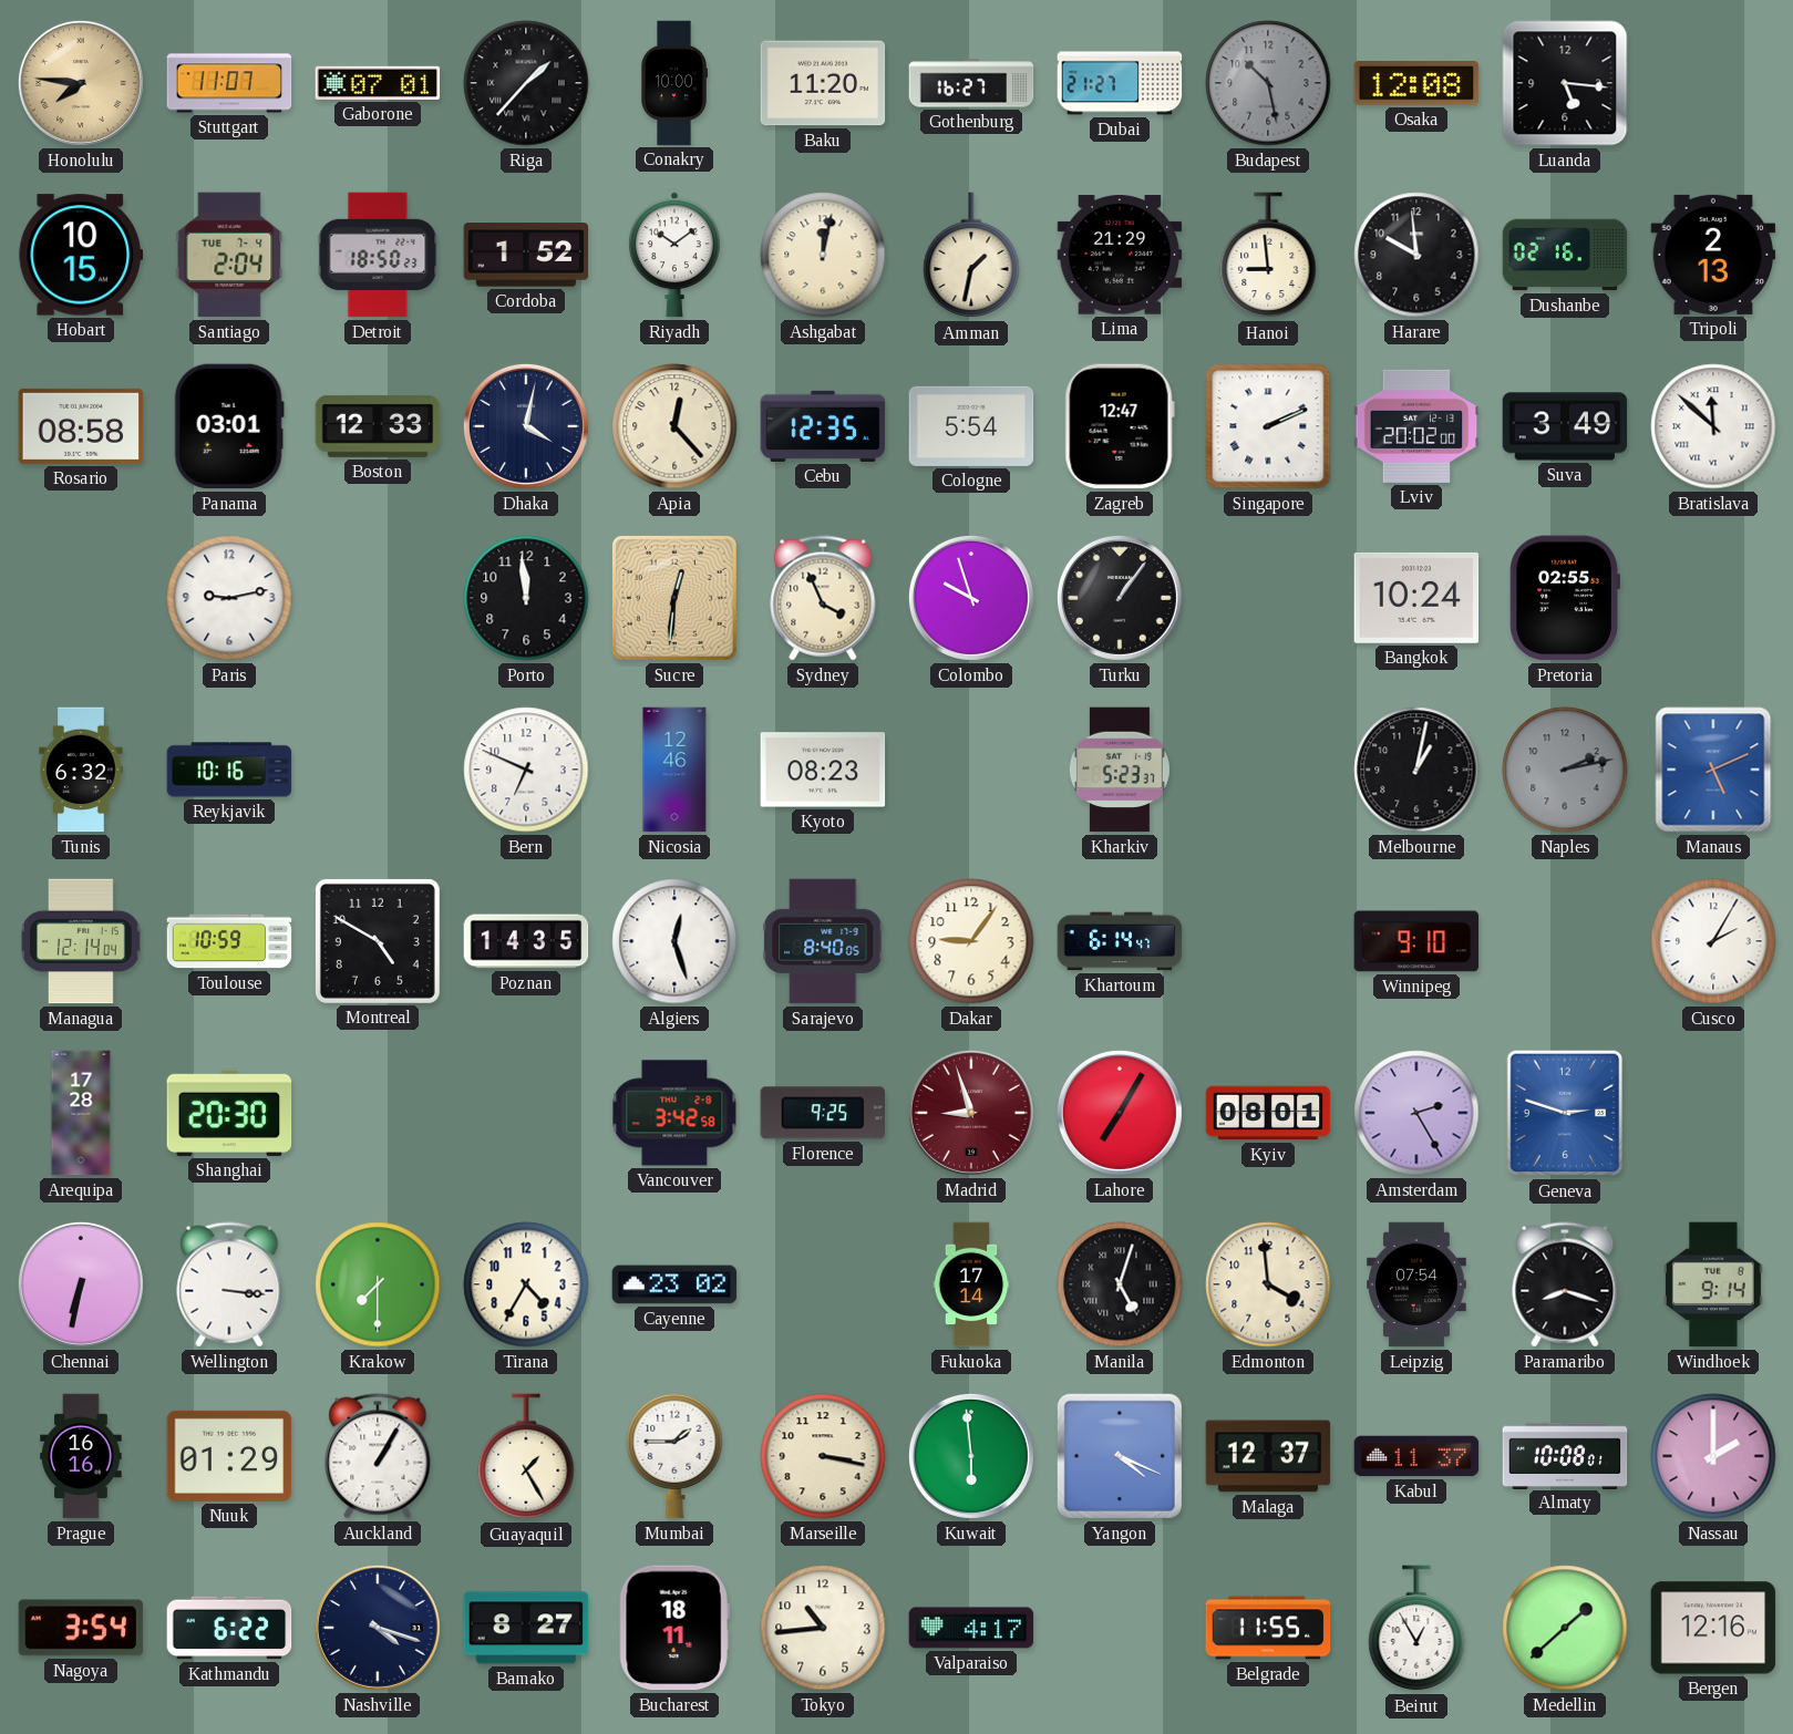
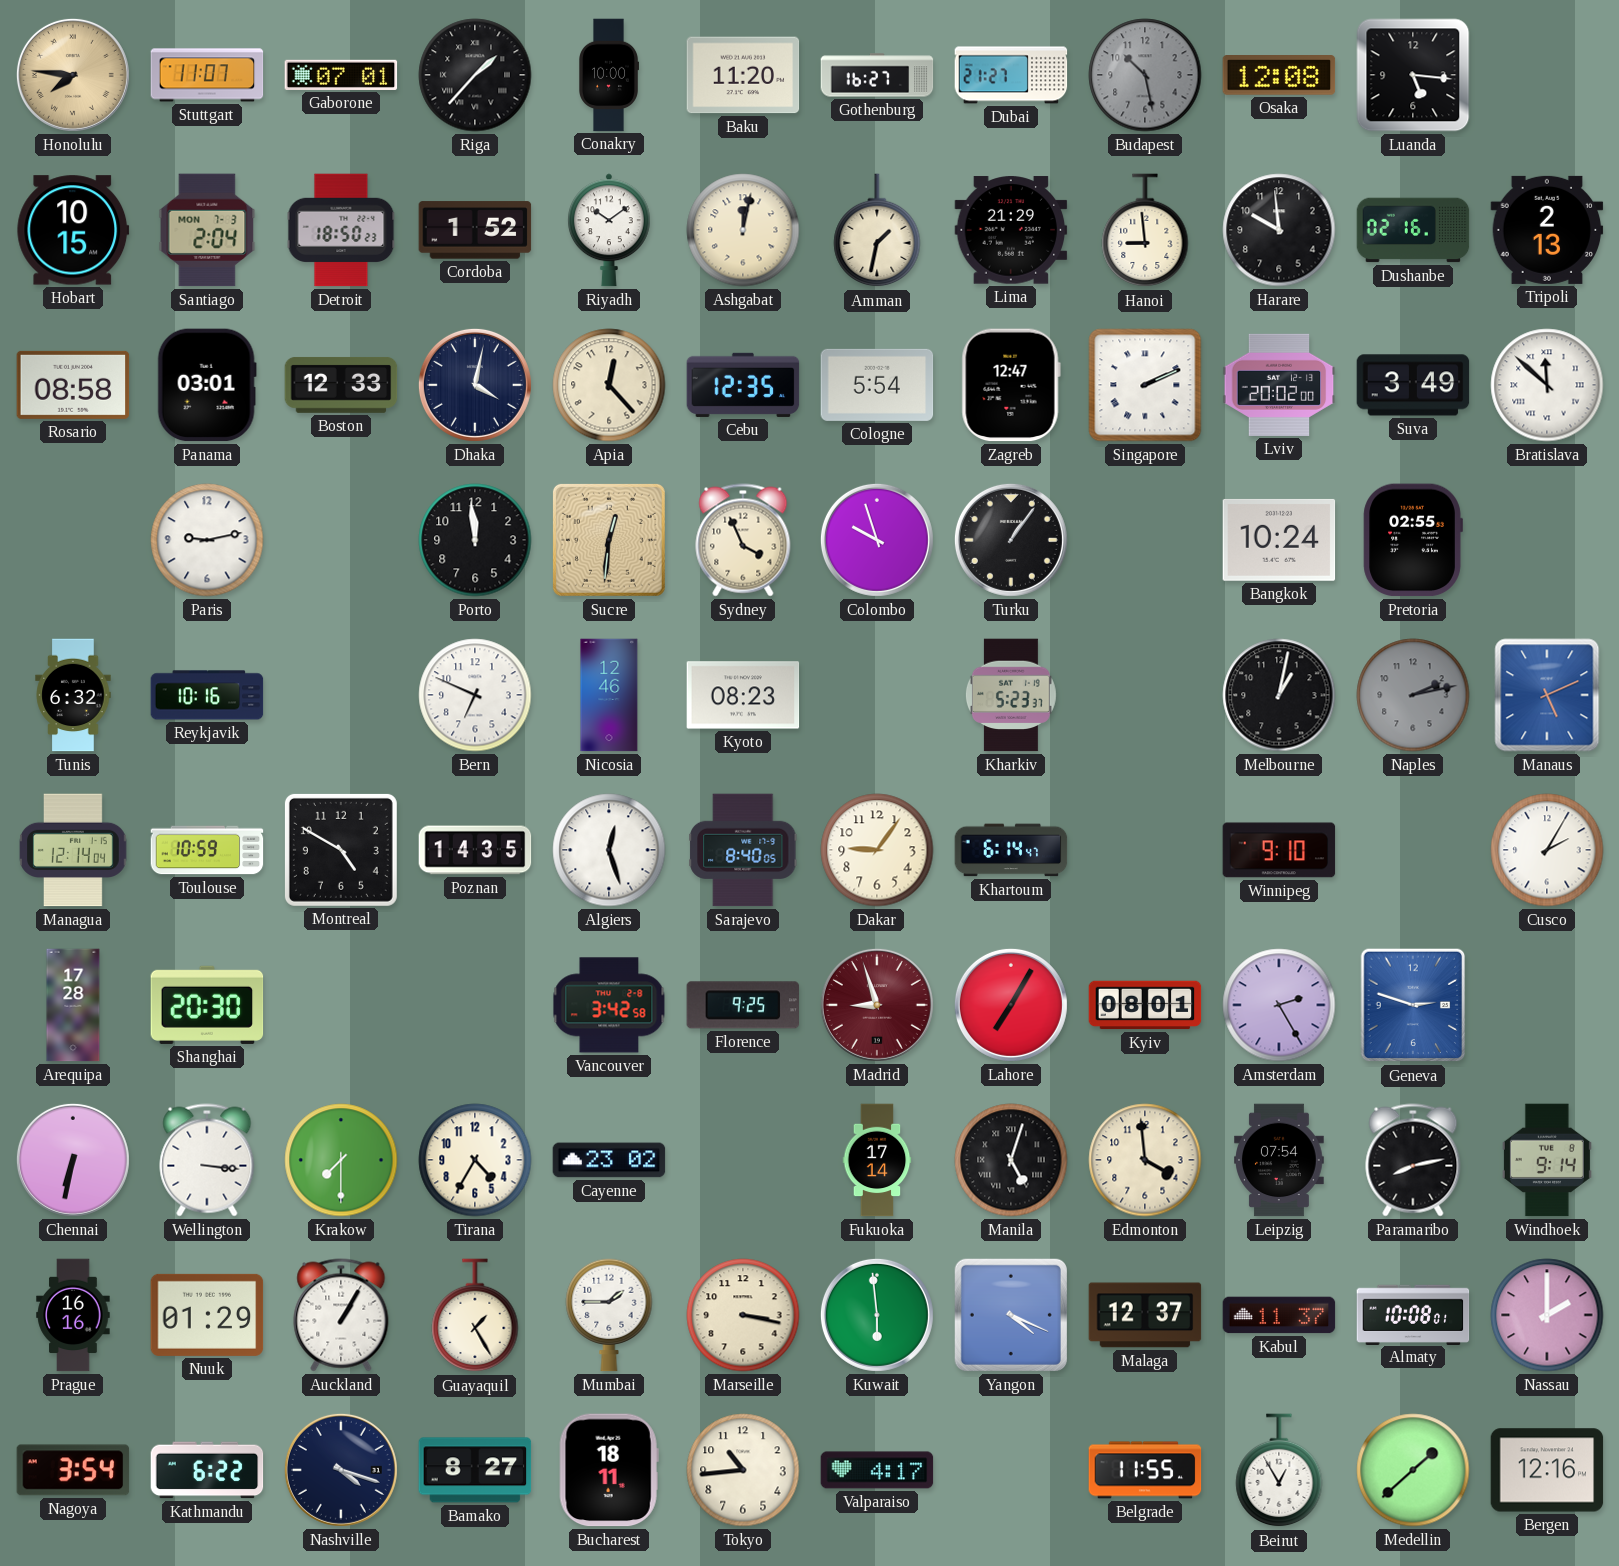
Santiago date: TUE 7-4 -> MON 7-3
Paramaribo: 8:18 -> 8:13
